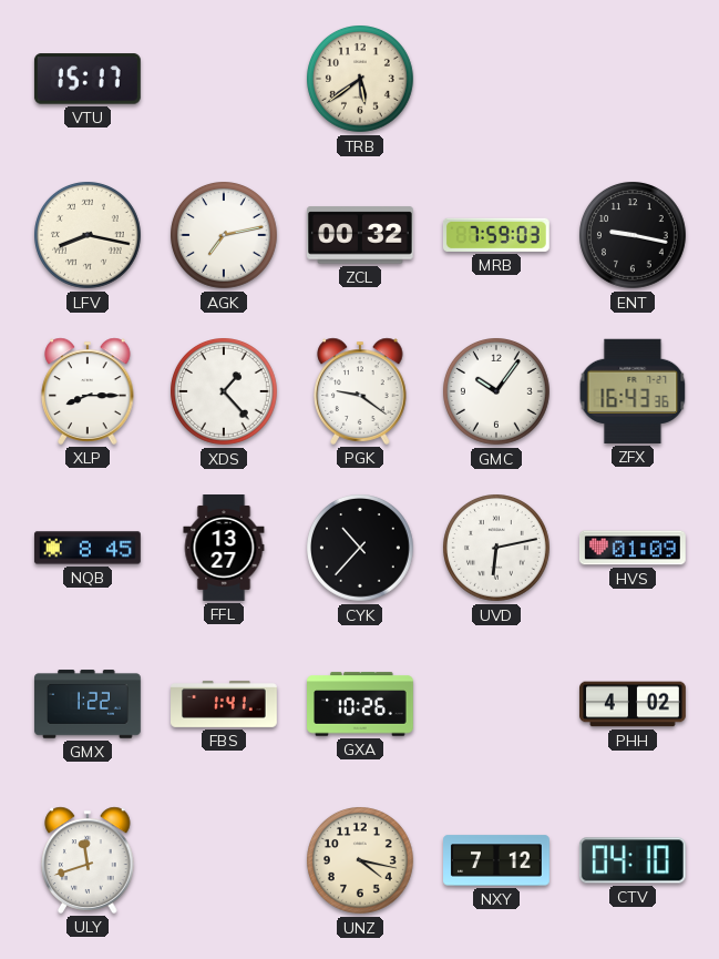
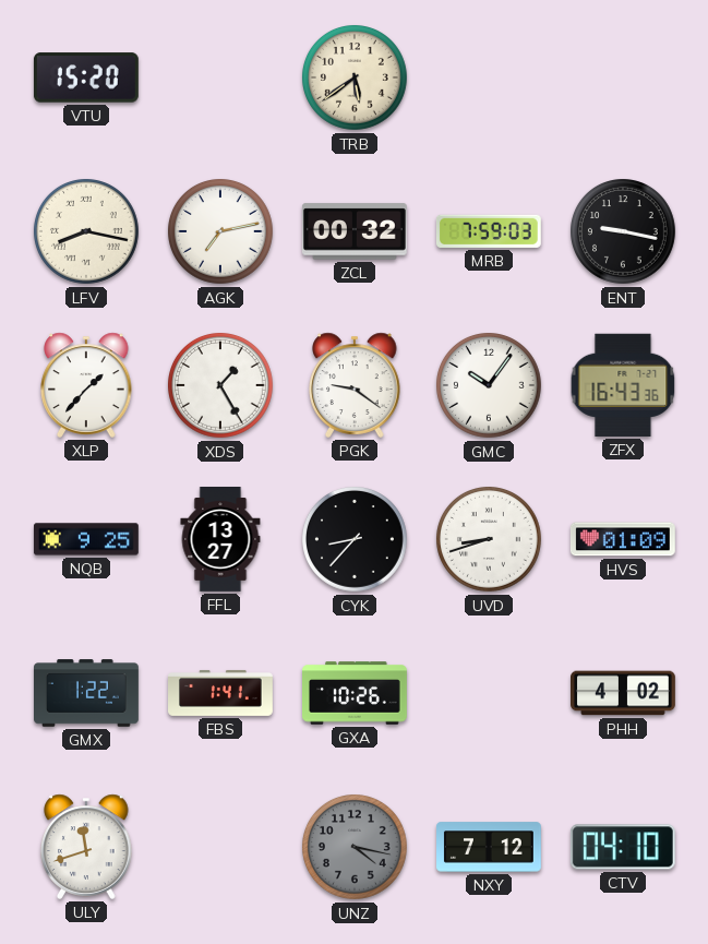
VTU: 15:17 -> 15:20
XLP: 8:15 -> 1:37
XDS: 1:23 -> 1:25
NQB: 8:45 -> 9:25
CYK: 10:37 -> 8:37
UVD: 6:13 -> 8:42
UNZ dial: cream -> grey
